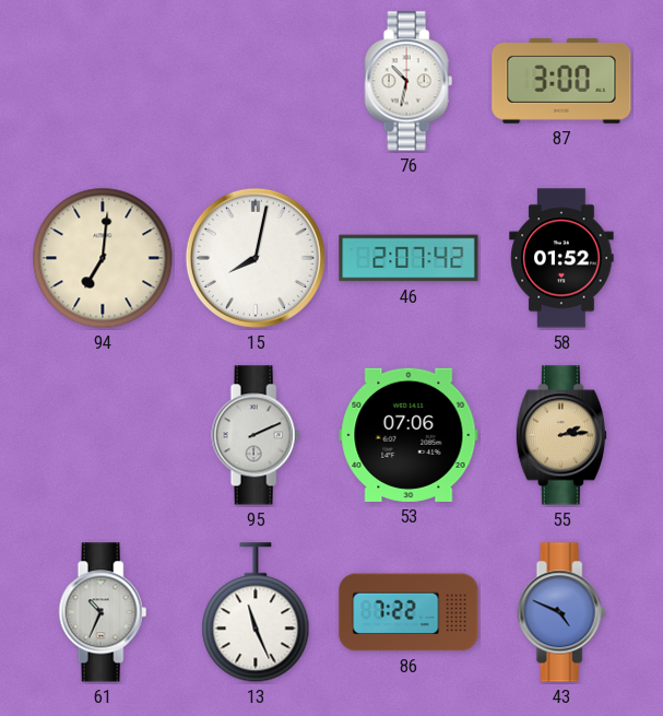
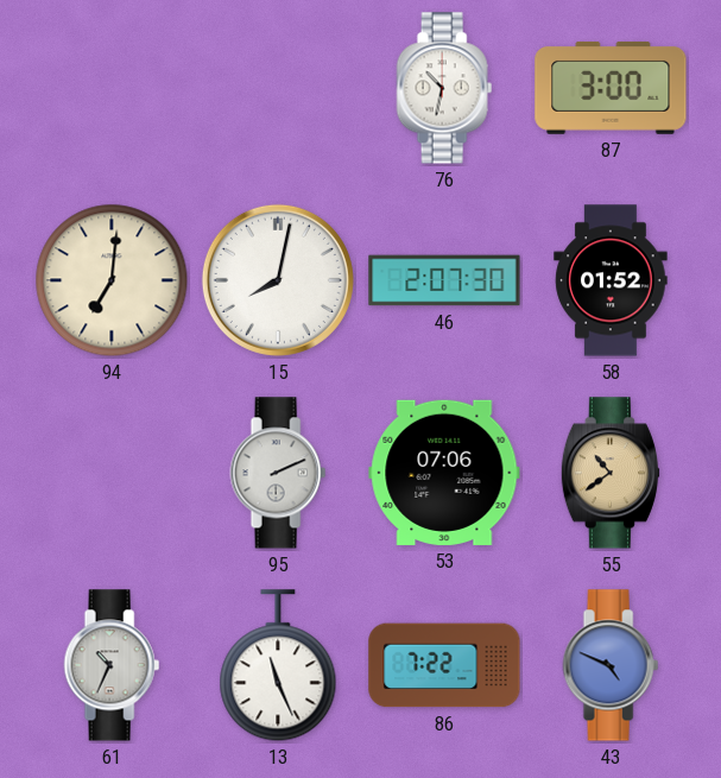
46: 2:07:42 -> 2:07:30
55: 2:14 -> 10:39
